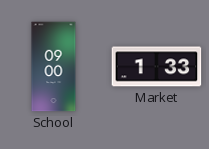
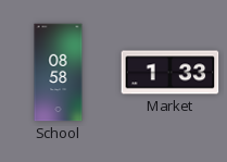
School: 09:00 -> 08:58
